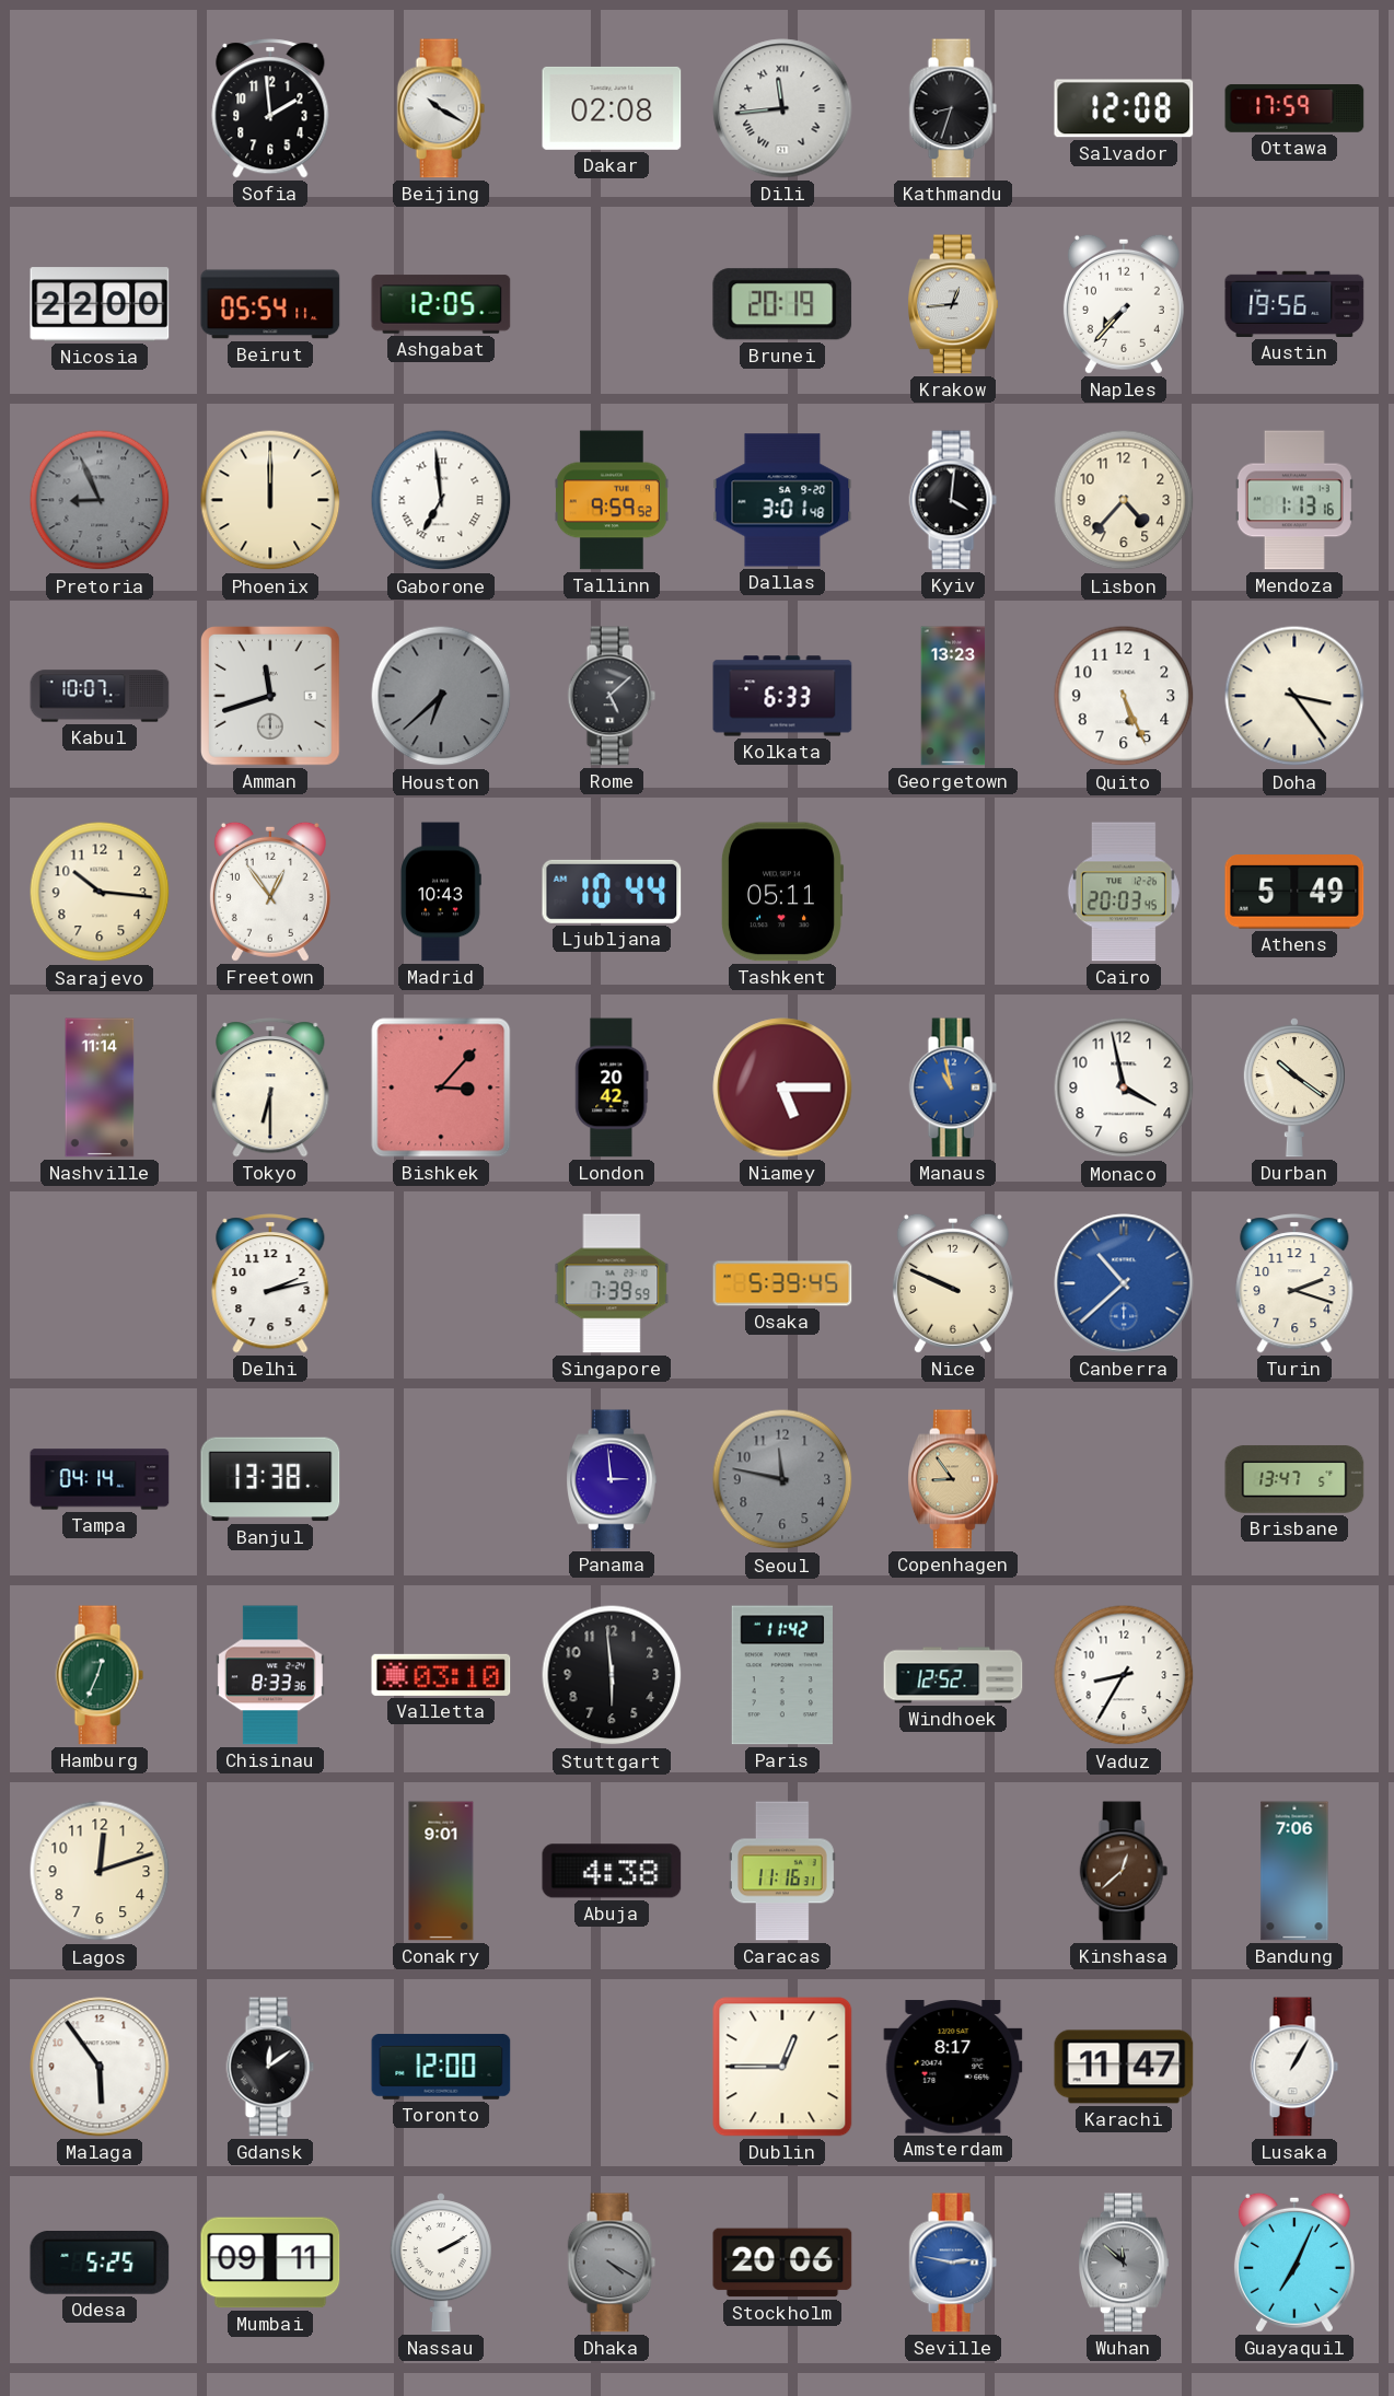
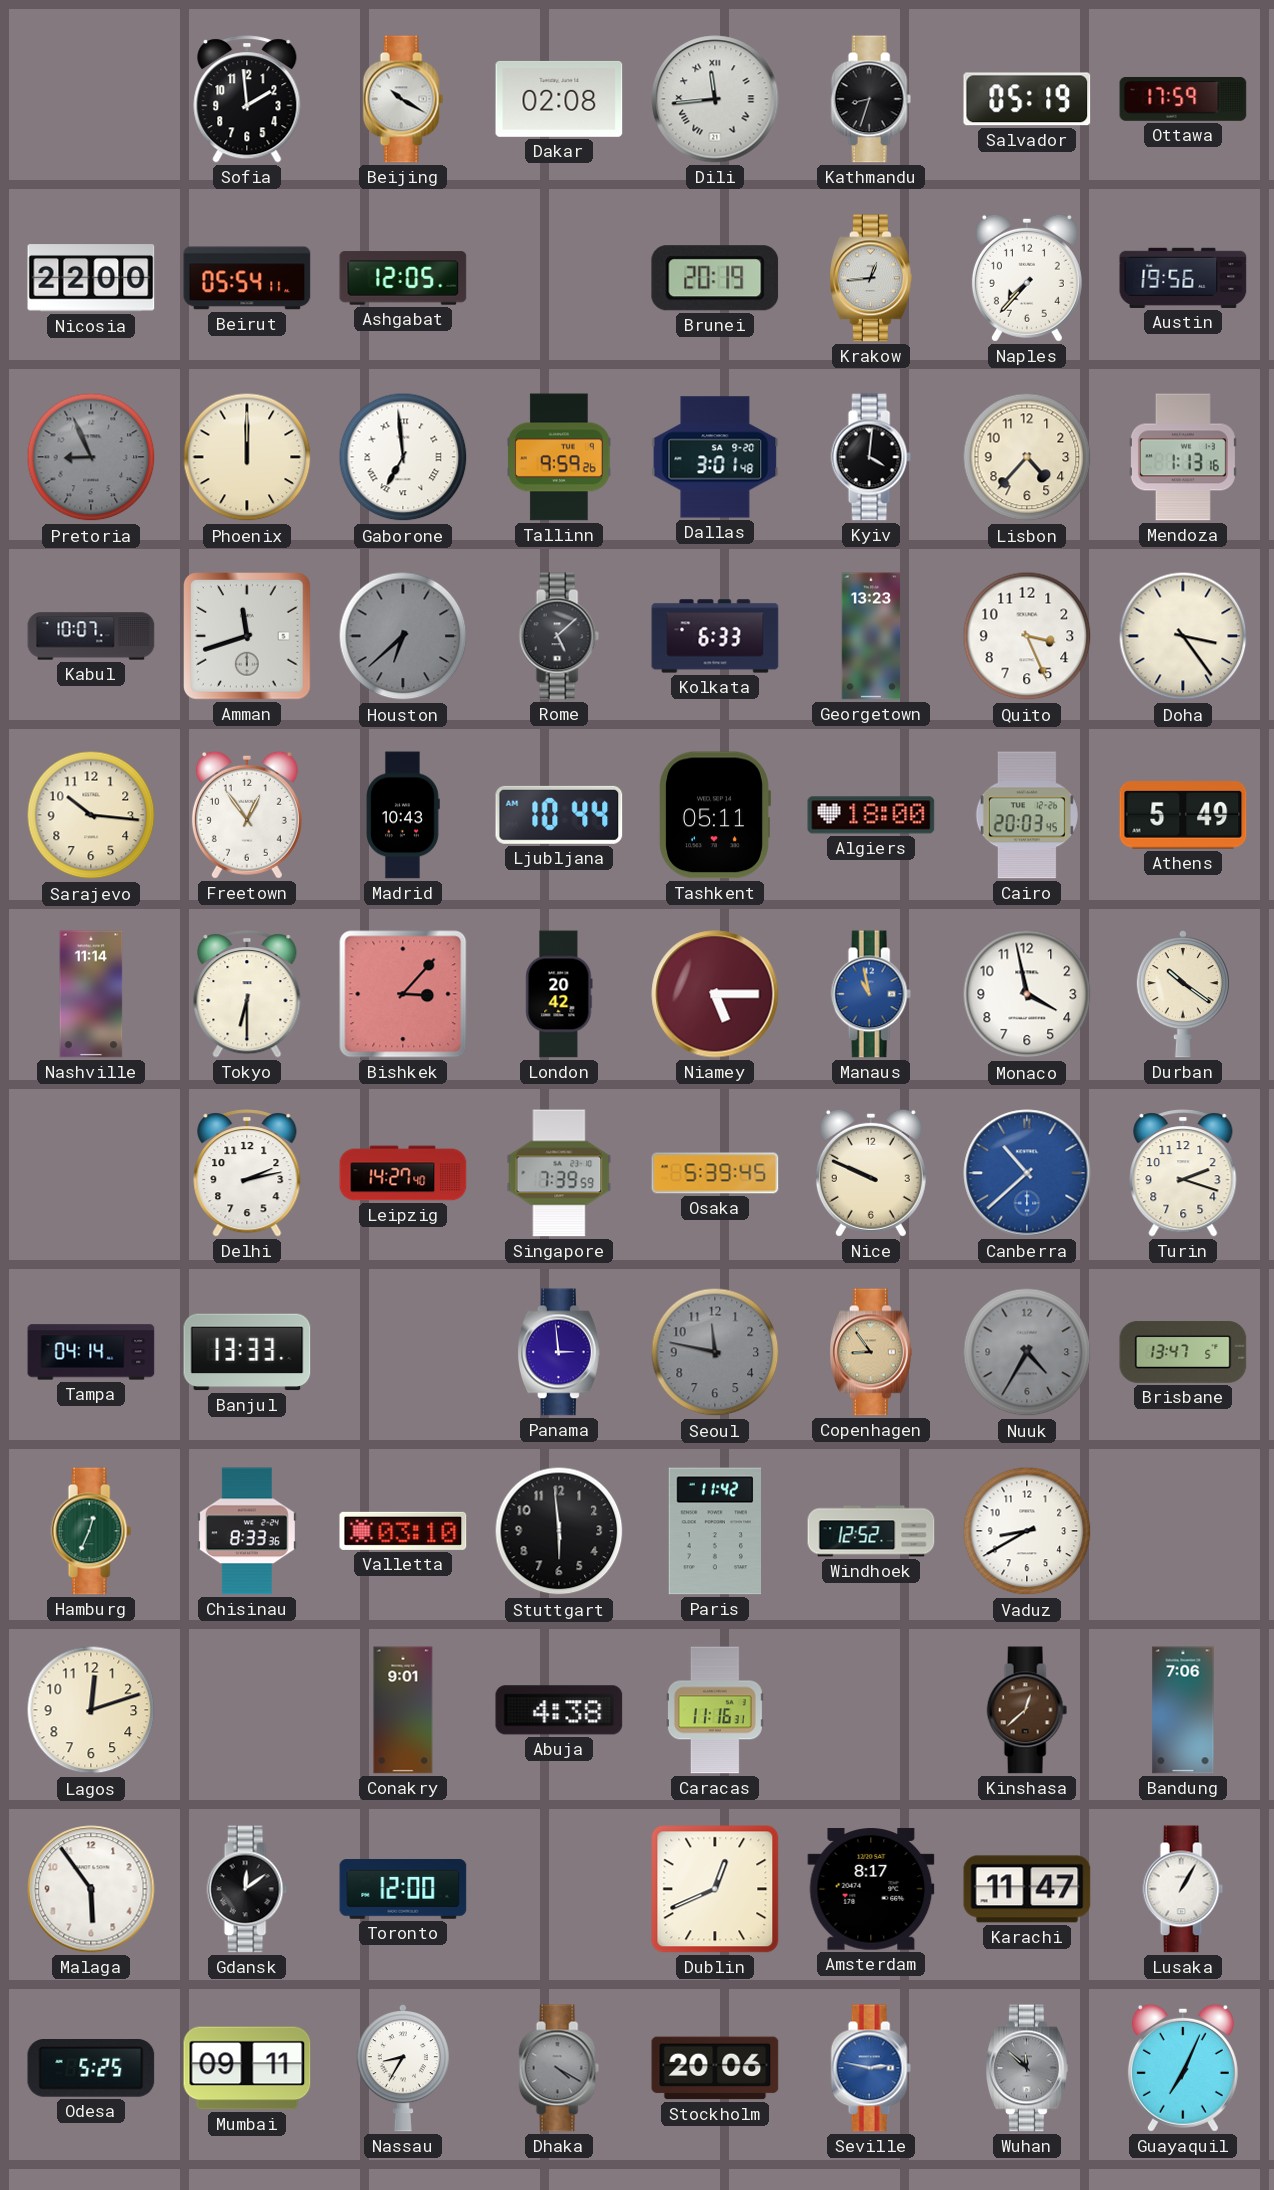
Salvador: 12:08 -> 05:19
Tallinn: 9:59:52 -> 9:59:26
Quito: 5:26 -> 3:26
Algiers: none -> 18:00
Leipzig: none -> 14:27
Banjul: 13:38 -> 13:33
Nuuk: none -> 4:35
Vaduz: 8:35 -> 8:40
Dublin: 12:45 -> 12:41
Nassau: 2:10 -> 8:35
